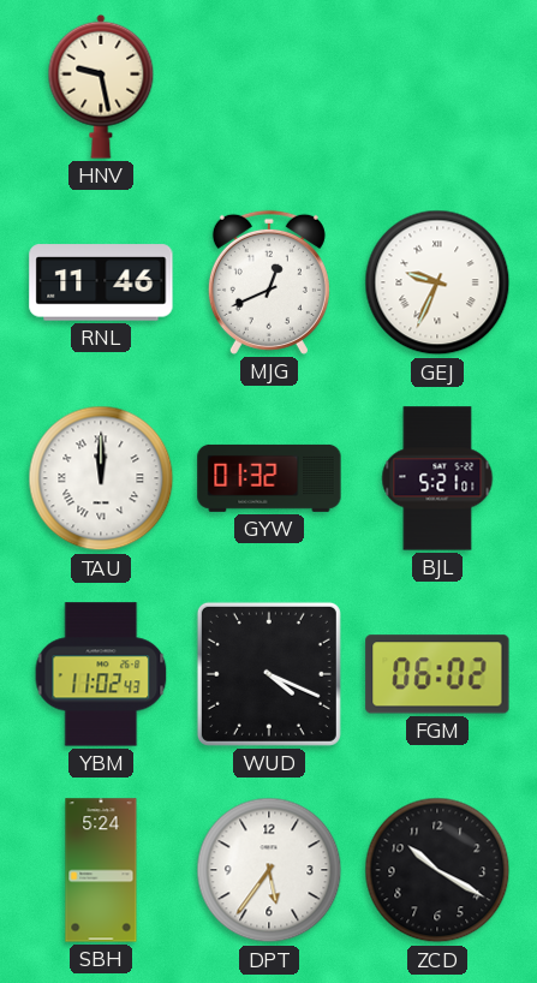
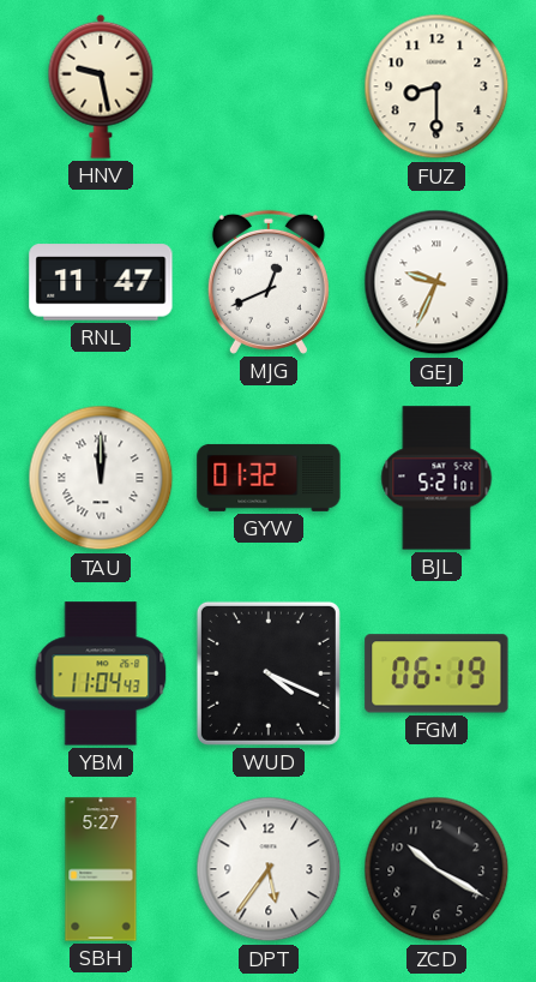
FUZ: none -> 8:30
RNL: 11:46 -> 11:47
YBM: 11:02 -> 11:04
FGM: 06:02 -> 06:19
SBH: 5:24 -> 5:27
